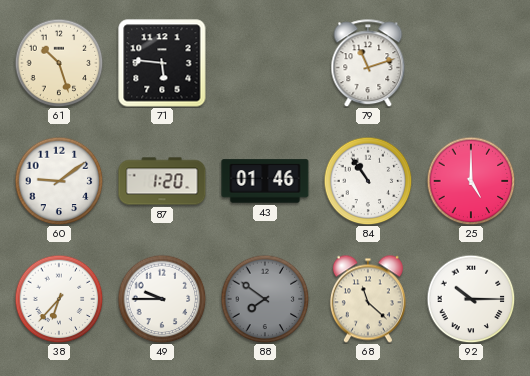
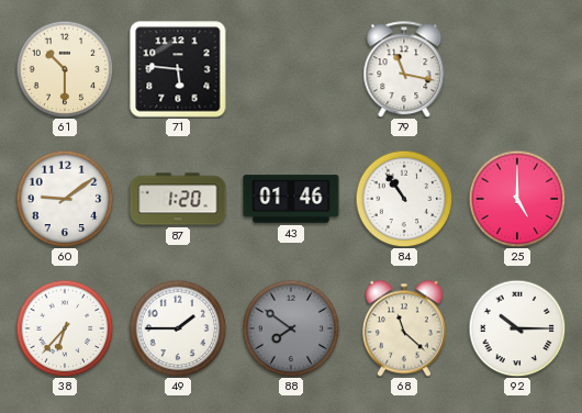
61: 10:27 -> 10:30
79: 11:12 -> 11:17
49: 9:45 -> 1:45
